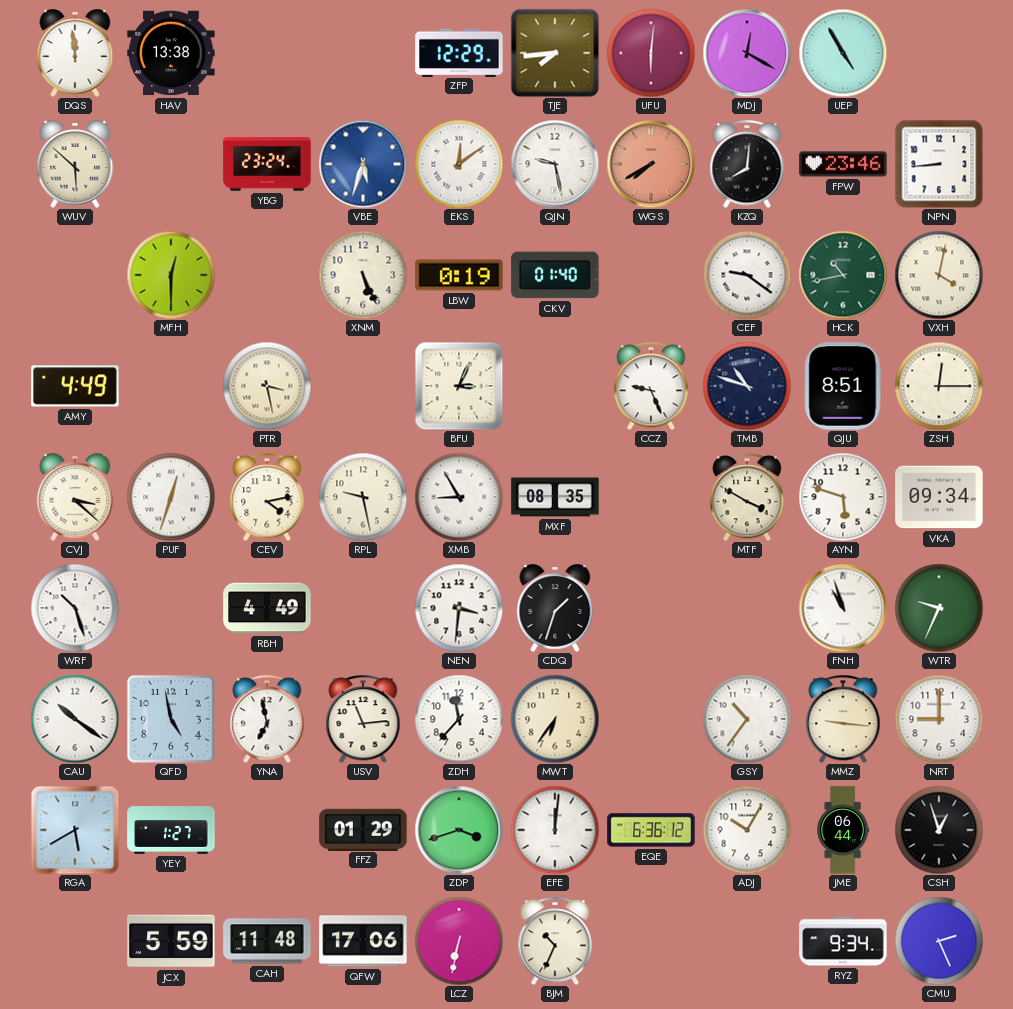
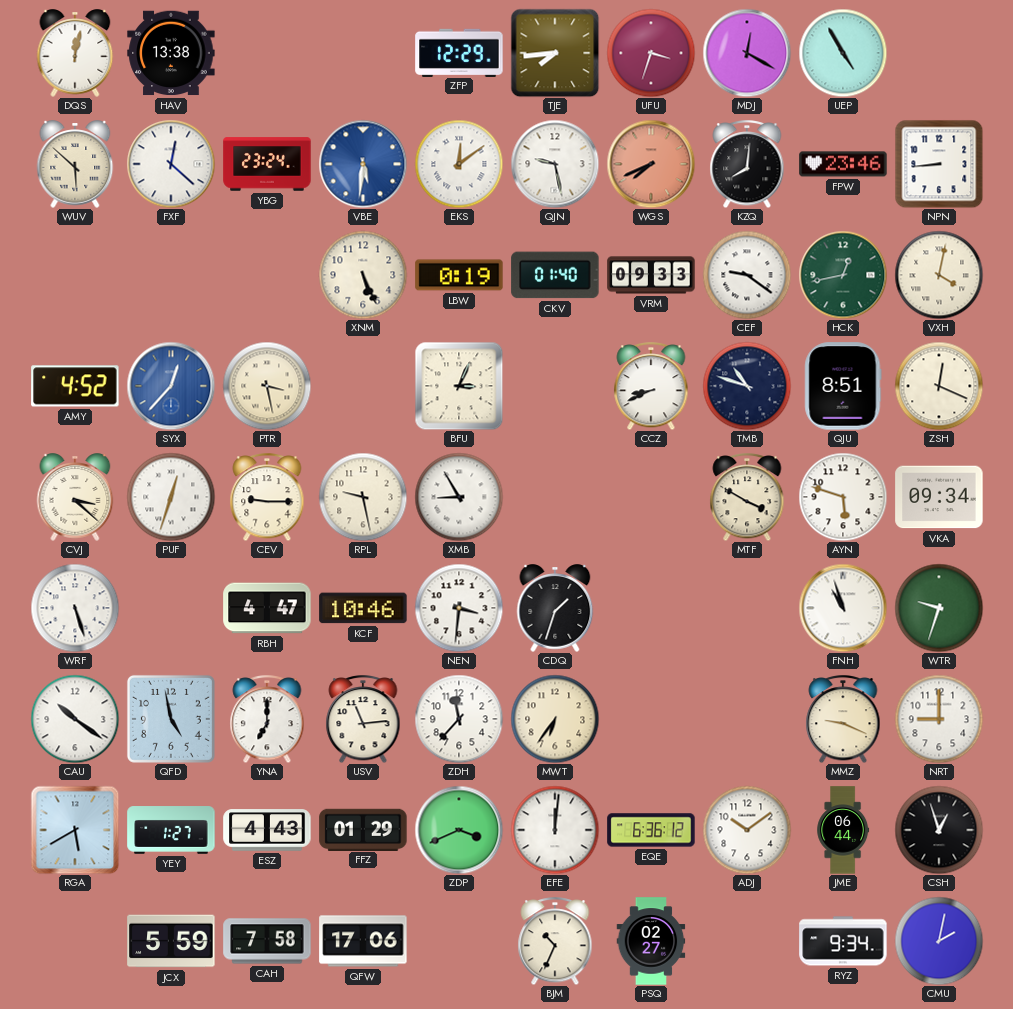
DQS: 11:59 -> 12:02
UFU: 6:01 -> 3:33
FXF: none -> 12:22
VBE: 5:33 -> 5:31
WGS: 7:40 -> 7:41
MFH: 12:30 -> none
VRM: none -> 09:33
HCK: 10:43 -> 12:43
AMY: 4:49 -> 4:52
SYX: none -> 12:37
CCZ: 9:26 -> 8:41
ZSH: 12:15 -> 12:19
CEV: 4:13 -> 9:15
MXF: 08:35 -> none
WRF: 10:27 -> 5:27
RBH: 4:49 -> 4:47
KCF: none -> 10:46
WTR: 9:34 -> 9:33
YNA: 6:58 -> 7:00
GSY: 10:36 -> none
MMZ: 9:16 -> 9:19
ESZ: none -> 4:43
ZDP: 3:42 -> 3:41
ADJ: 10:05 -> 10:09
CAH: 11:48 -> 7:58
LCZ: 6:32 -> none
PSQ: none -> 02:27
CMU: 2:26 -> 2:02
